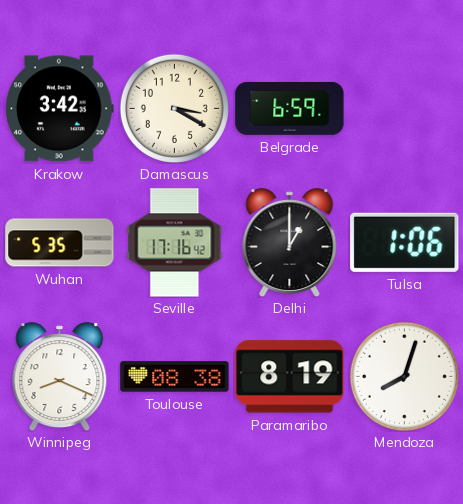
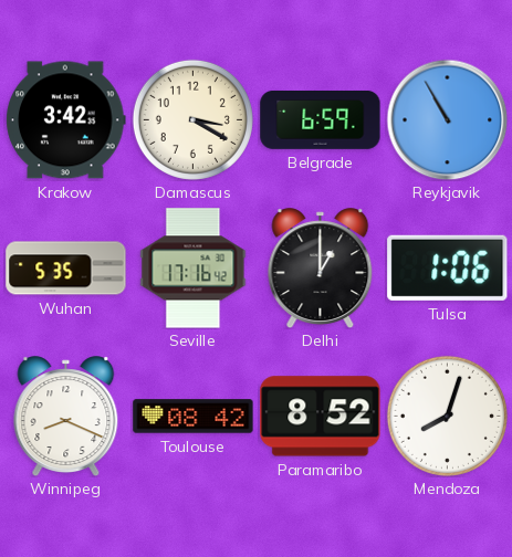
Reykjavik: none -> 10:55
Toulouse: 08:38 -> 08:42
Paramaribo: 8:19 -> 8:52
